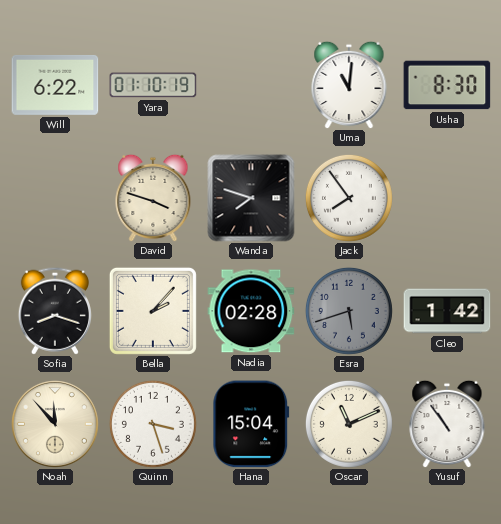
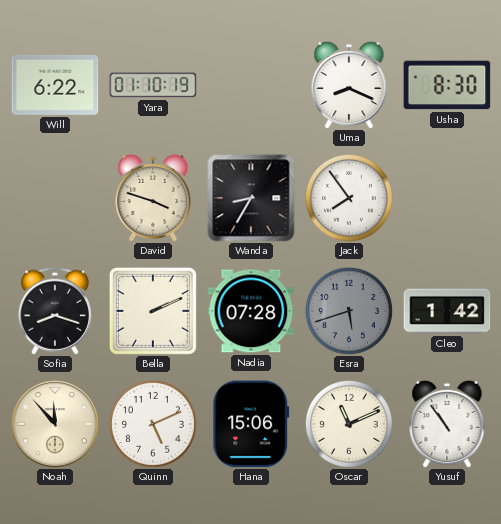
Uma: 11:01 -> 8:19
Wanda: 7:48 -> 8:35
Bella: 2:07 -> 2:11
Nadia: 02:28 -> 07:28
Quinn: 3:27 -> 5:11
Hana: 15:04 -> 15:06
